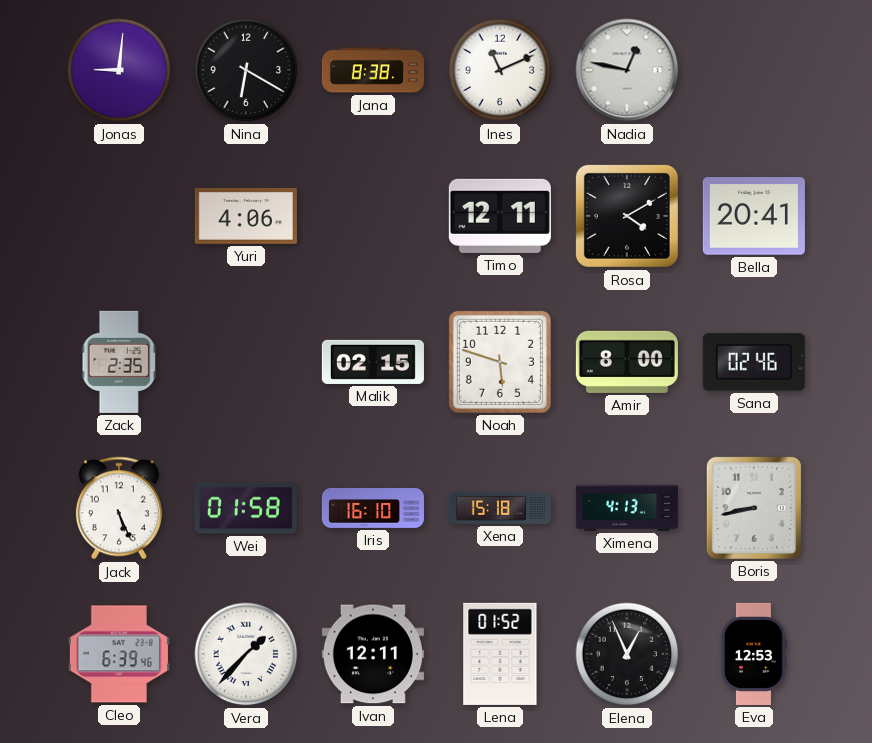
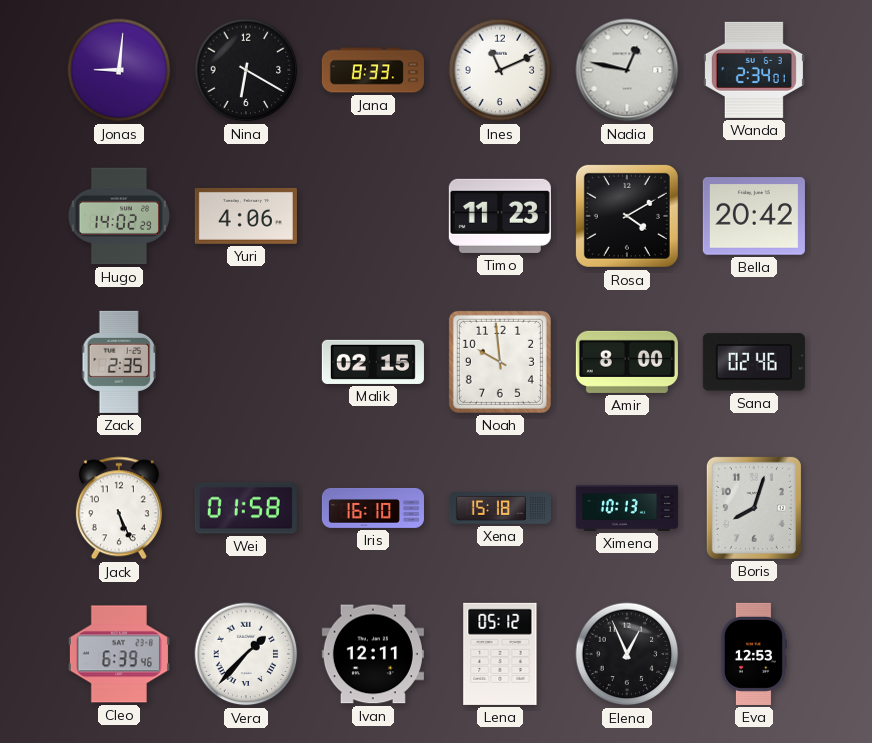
Jana: 8:38 -> 8:33
Wanda: none -> 2:34
Hugo: none -> 14:02
Timo: 12:11 -> 11:23
Bella: 20:41 -> 20:42
Noah: 5:48 -> 9:59
Ximena: 4:13 -> 10:13
Boris: 8:43 -> 8:03
Lena: 01:52 -> 05:12
